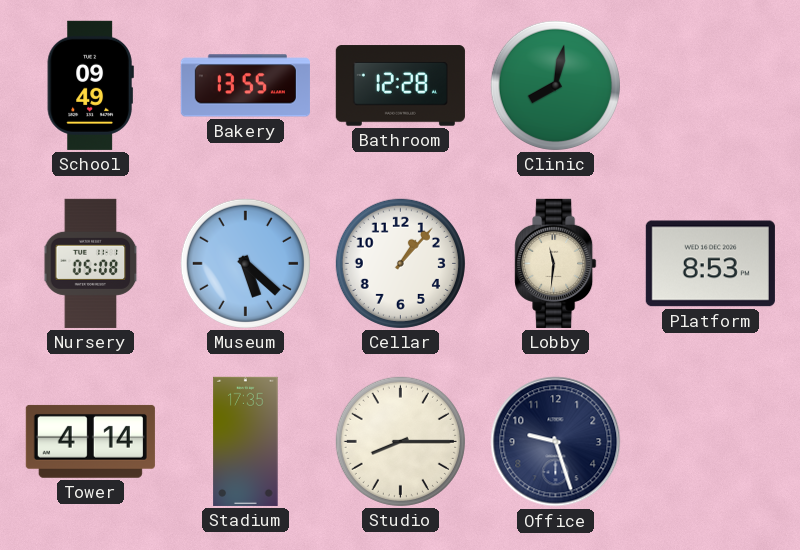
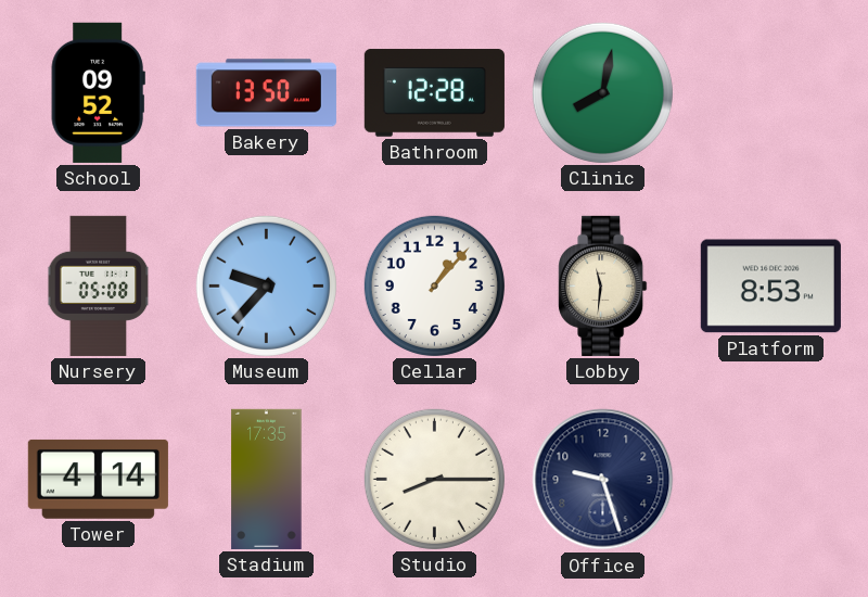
School: 09:49 -> 09:52
Bakery: 13:55 -> 13:50
Museum: 5:22 -> 9:37
